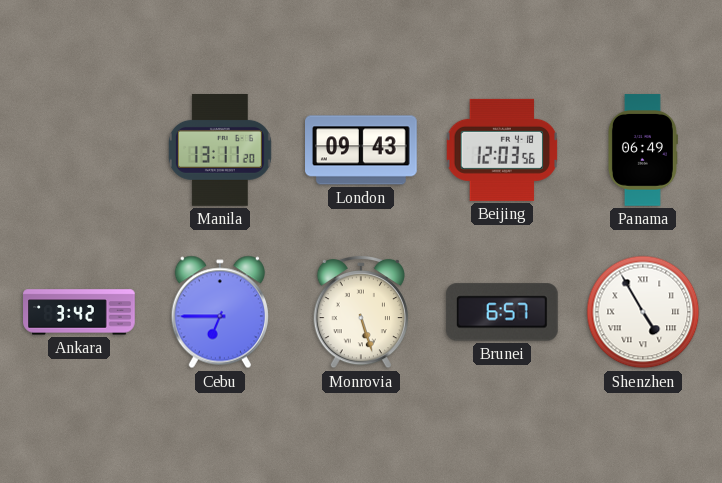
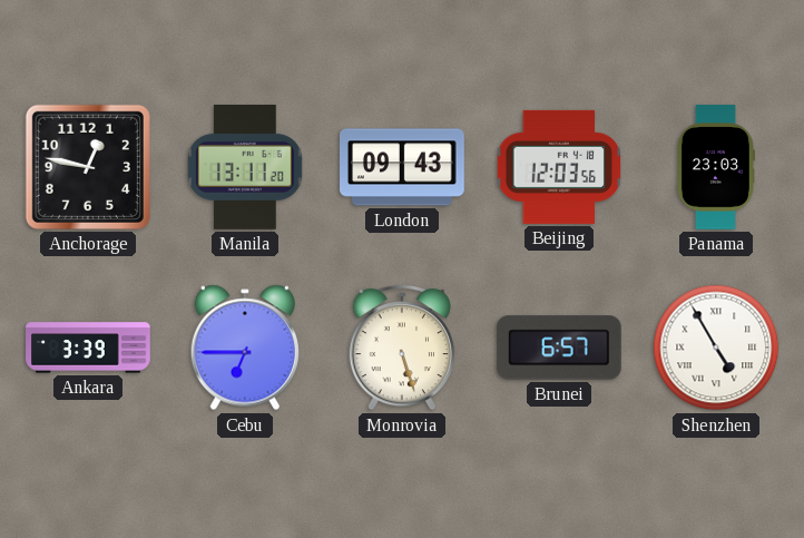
Anchorage: none -> 12:47
Panama: 06:49 -> 23:03
Ankara: 3:42 -> 3:39
